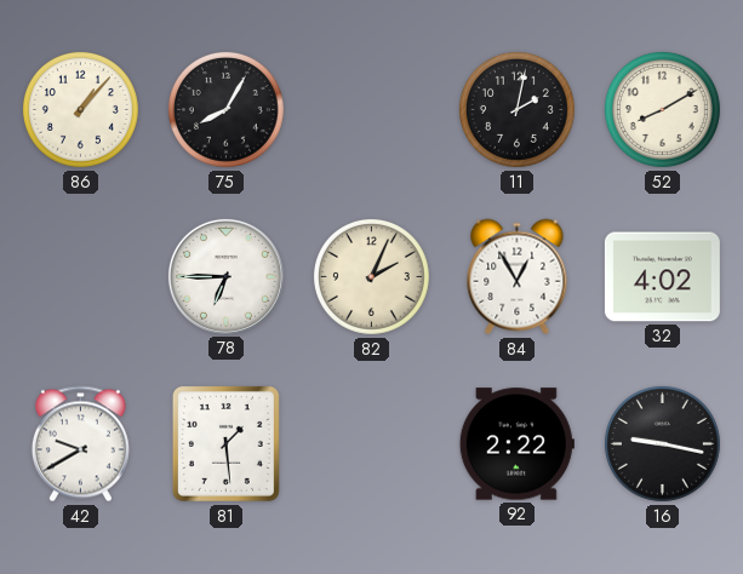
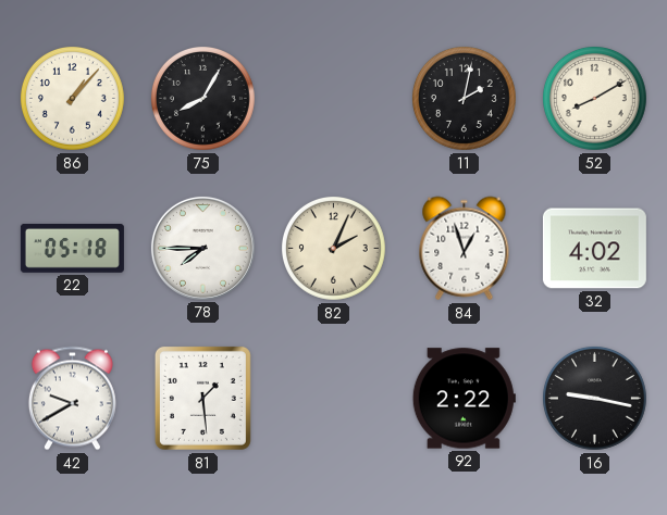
22: none -> 05:18
78: 6:45 -> 7:45
84: 12:55 -> 12:57
